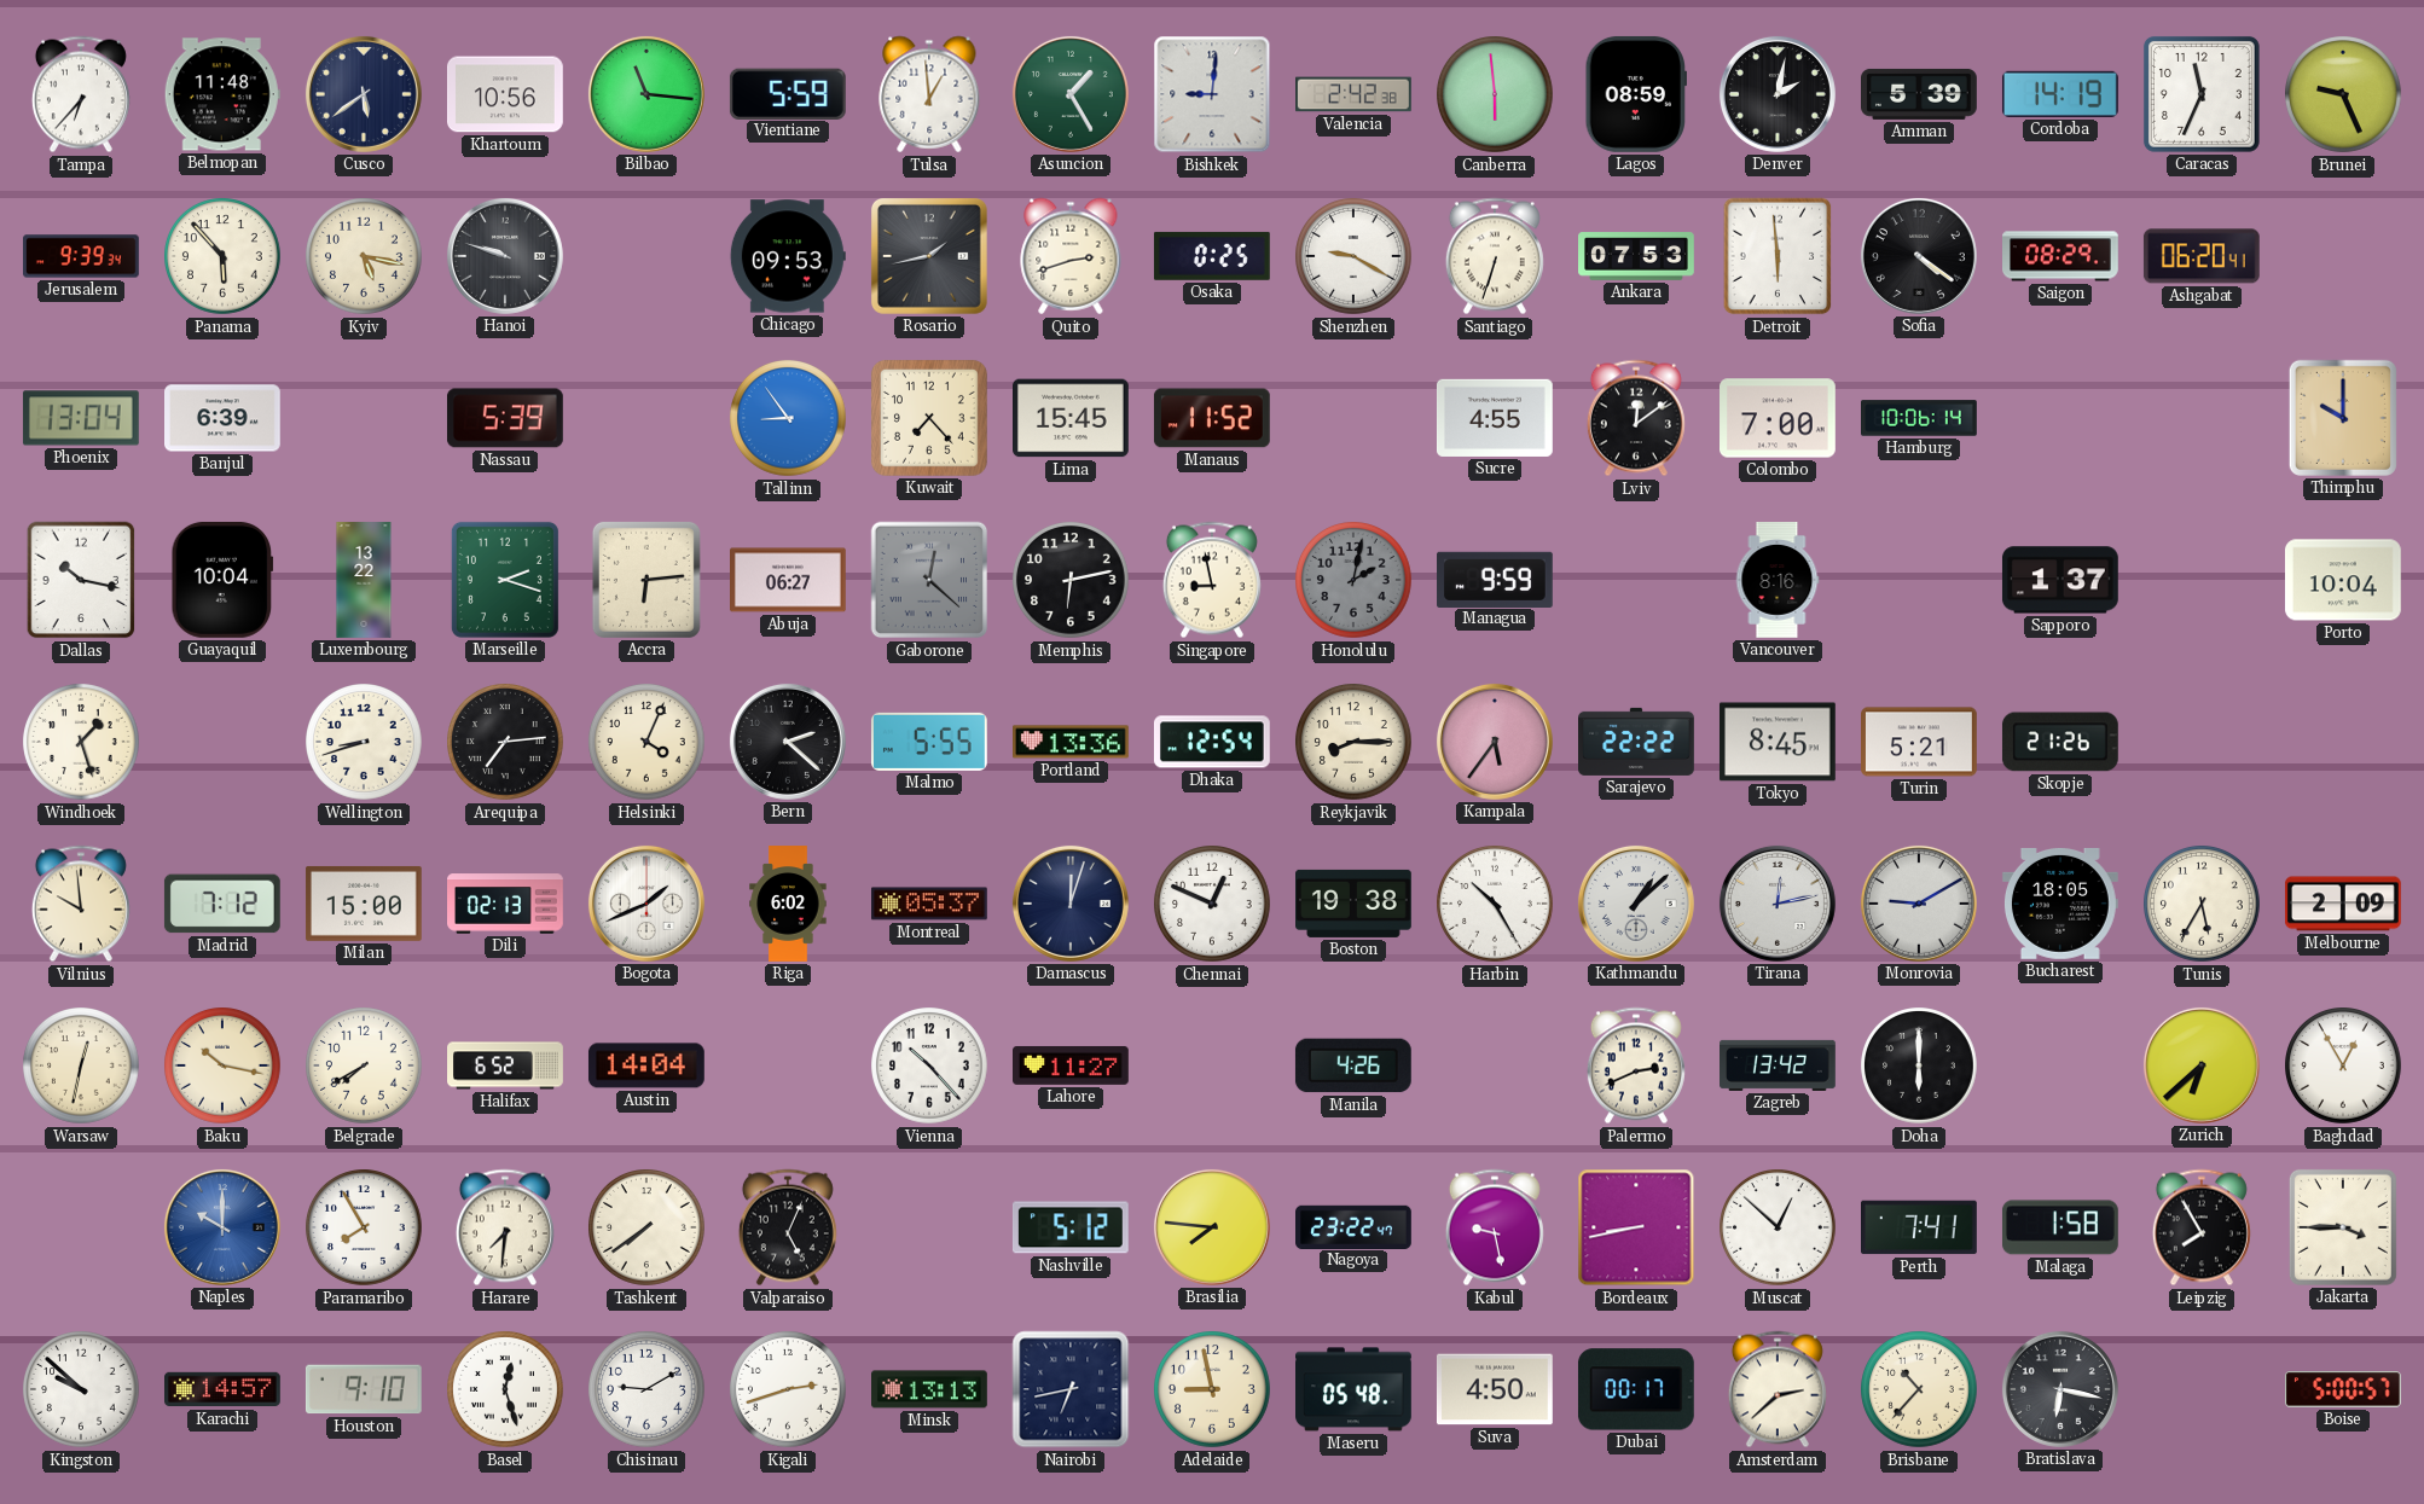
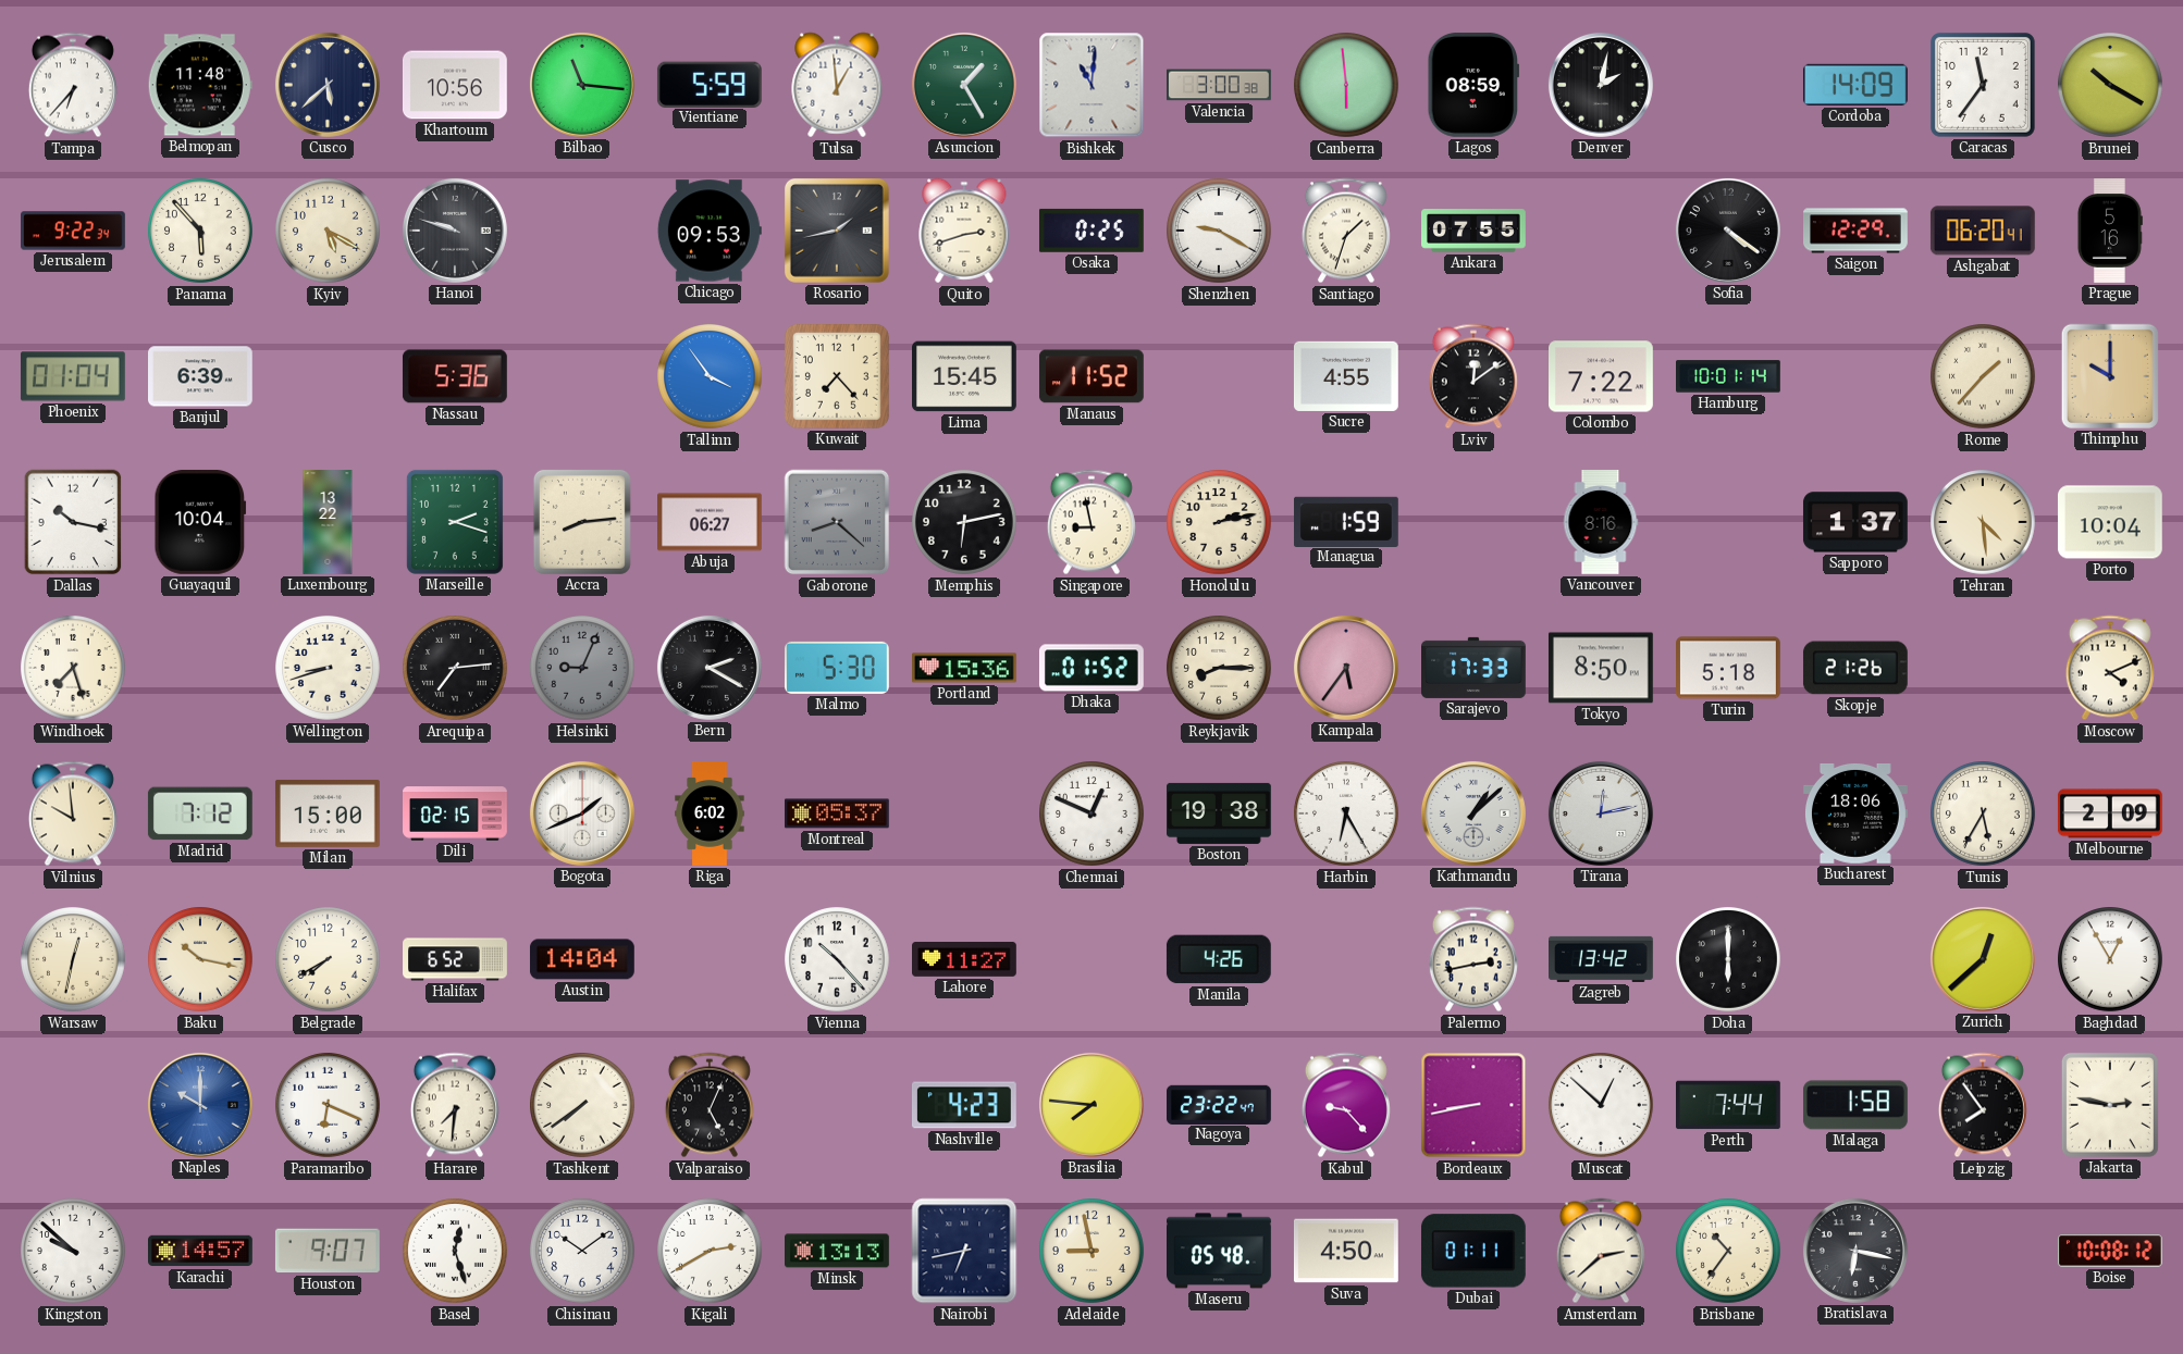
Cusco: 5:39 -> 5:38
Bishkek: 9:01 -> 11:01
Valencia: 2:42 -> 3:00
Amman: 5:39 -> none
Cordoba: 14:19 -> 14:09
Caracas: 11:34 -> 11:36
Brunei: 9:26 -> 10:20
Jerusalem: 9:39 -> 9:22
Kyiv: 5:17 -> 5:20
Santiago: 6:33 -> 1:33
Ankara: 07:53 -> 07:55
Detroit: 5:59 -> none
Saigon: 08:29 -> 12:29
Prague: none -> 5:16
Phoenix: 13:04 -> 01:04
Nassau: 5:39 -> 5:36
Tallinn: 8:54 -> 3:54
Colombo: 7:00 -> 7:22
Hamburg: 10:06 -> 10:01
Rome: none -> 1:37
Accra: 6:14 -> 8:14
Gaborone: 12:22 -> 8:22
Honolulu: 2:02 -> 2:13
Honolulu dial: grey -> cream
Managua: 9:59 -> 1:59
Tehran: none -> 4:29
Windhoek: 1:27 -> 7:27
Helsinki: 4:04 -> 9:04
Helsinki dial: cream -> grey
Bern: 2:22 -> 2:20
Malmo: 5:55 -> 5:30
Portland: 13:36 -> 15:36
Dhaka: 12:54 -> 01:52
Sarajevo: 22:22 -> 17:33
Tokyo: 8:45 -> 8:50
Turin: 5:21 -> 5:18
Moscow: none -> 4:11
Dili: 02:13 -> 02:15
Damascus: 12:03 -> none
Harbin: 10:25 -> 6:25
Monrovia: 9:10 -> none
Bucharest: 18:05 -> 18:06
Palermo: 2:41 -> 2:43
Zurich: 6:38 -> 12:38
Paramaribo: 7:55 -> 6:19
Nashville: 5:12 -> 4:23
Kabul: 9:28 -> 9:23
Perth: 7:41 -> 7:44
Leipzig: 7:55 -> 7:54
Jakarta: 3:45 -> 2:47
Houston: 9:10 -> 9:07
Chisinau: 9:10 -> 10:09
Kigali: 2:42 -> 2:40
Dubai: 00:17 -> 01:11
Brisbane: 10:37 -> 10:36
Boise: 5:00 -> 10:08
